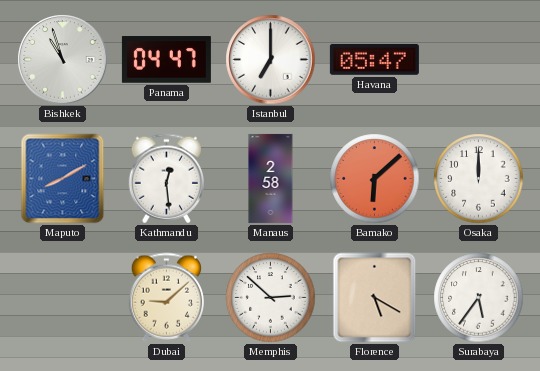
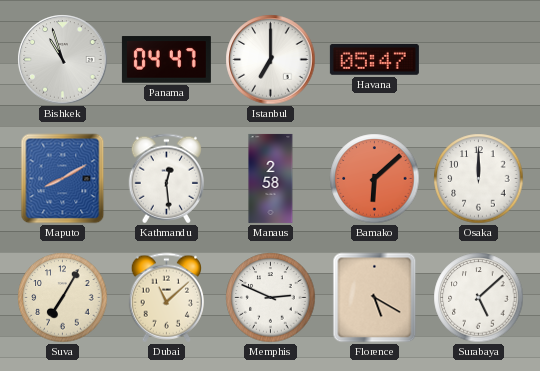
Suva: none -> 7:05
Dubai: 9:08 -> 11:08
Memphis: 2:52 -> 2:49
Surabaya: 5:36 -> 5:08
